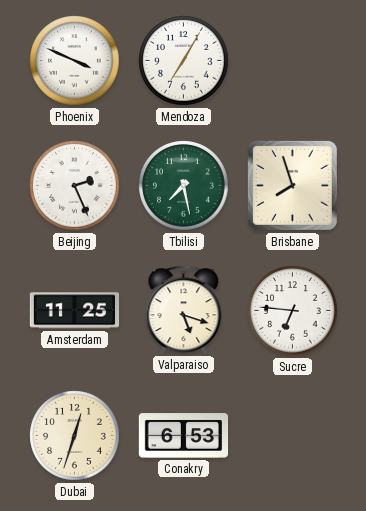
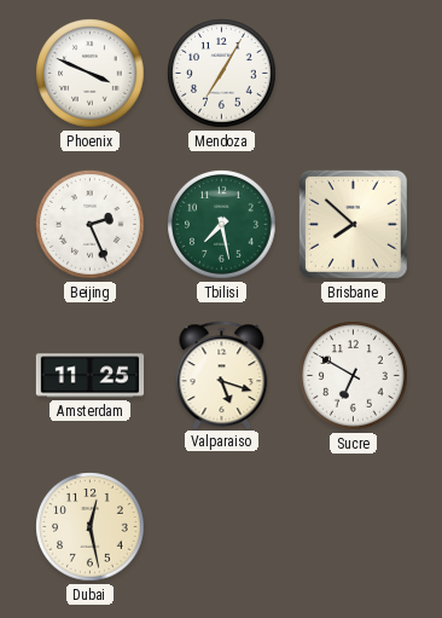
Brisbane: 7:57 -> 7:52
Sucre: 6:46 -> 6:50
Dubai: 12:33 -> 12:28
Conakry: 6:53 -> none
